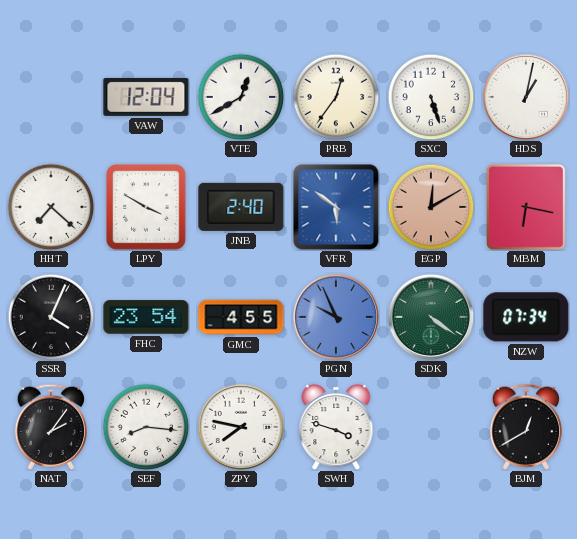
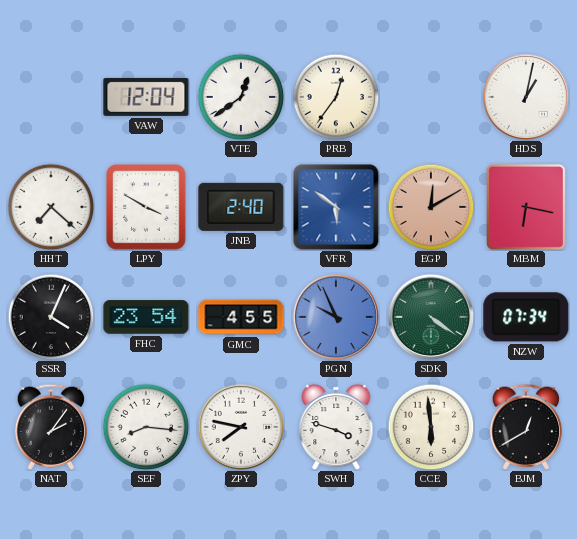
VTE: 12:40 -> 12:39
SXC: 5:27 -> none
CCE: none -> 5:59
